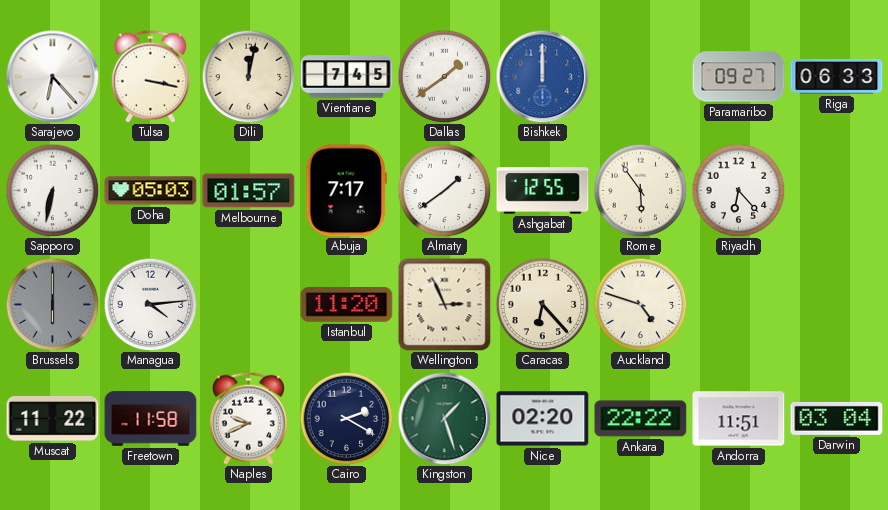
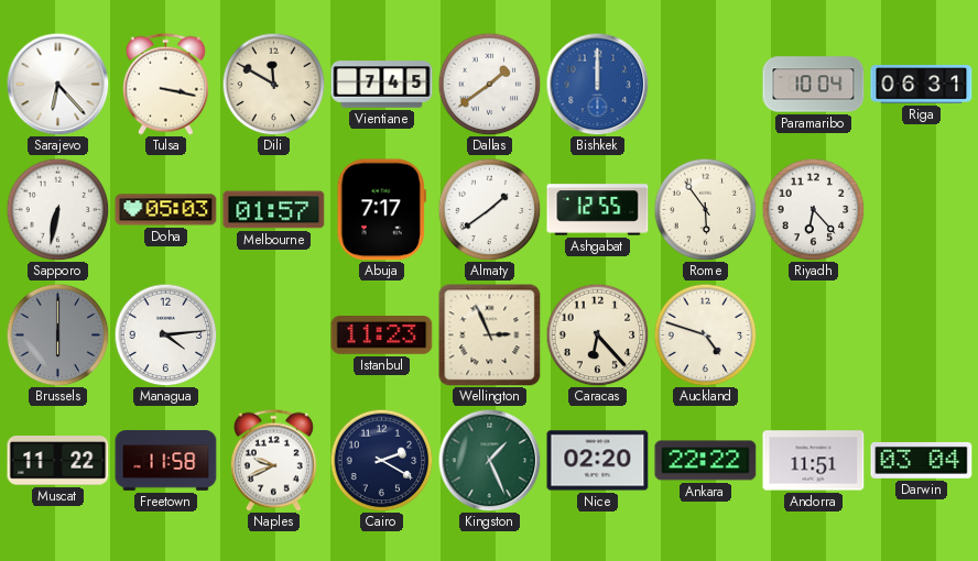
Dili: 12:02 -> 11:50
Paramaribo: 09:27 -> 10:04
Riga: 06:33 -> 06:31
Istanbul: 11:20 -> 11:23
Kingston: 1:27 -> 1:26
